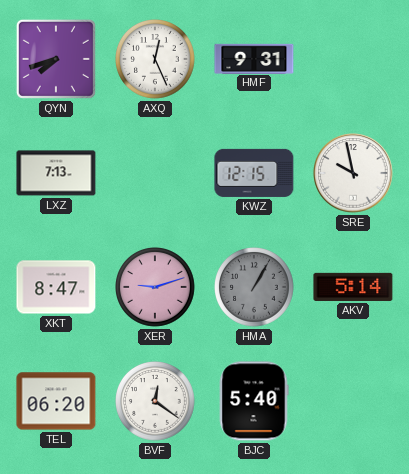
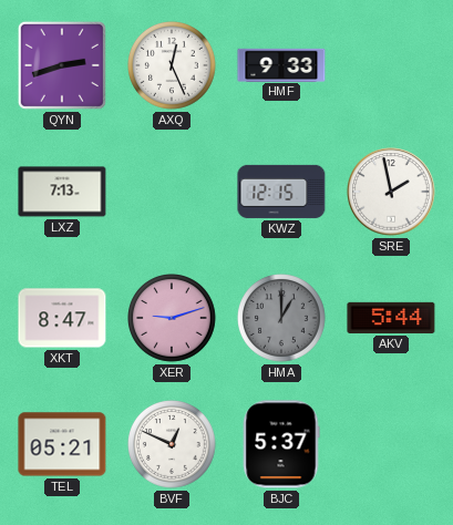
QYN: 7:42 -> 2:42
HMF: 9:31 -> 9:33
SRE: 9:58 -> 1:58
HMA: 1:05 -> 1:00
AKV: 5:14 -> 5:44
TEL: 06:20 -> 05:21
BVF: 12:21 -> 12:49
BJC: 5:40 -> 5:37
